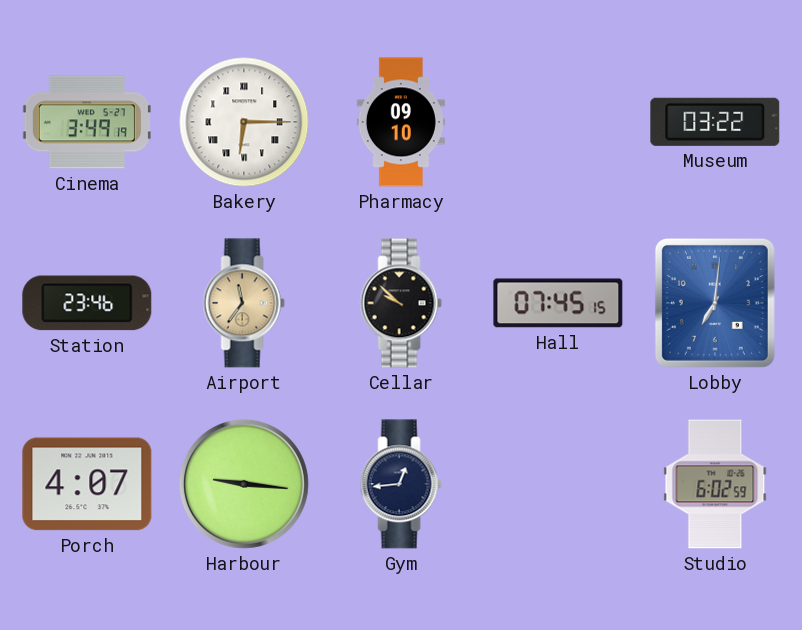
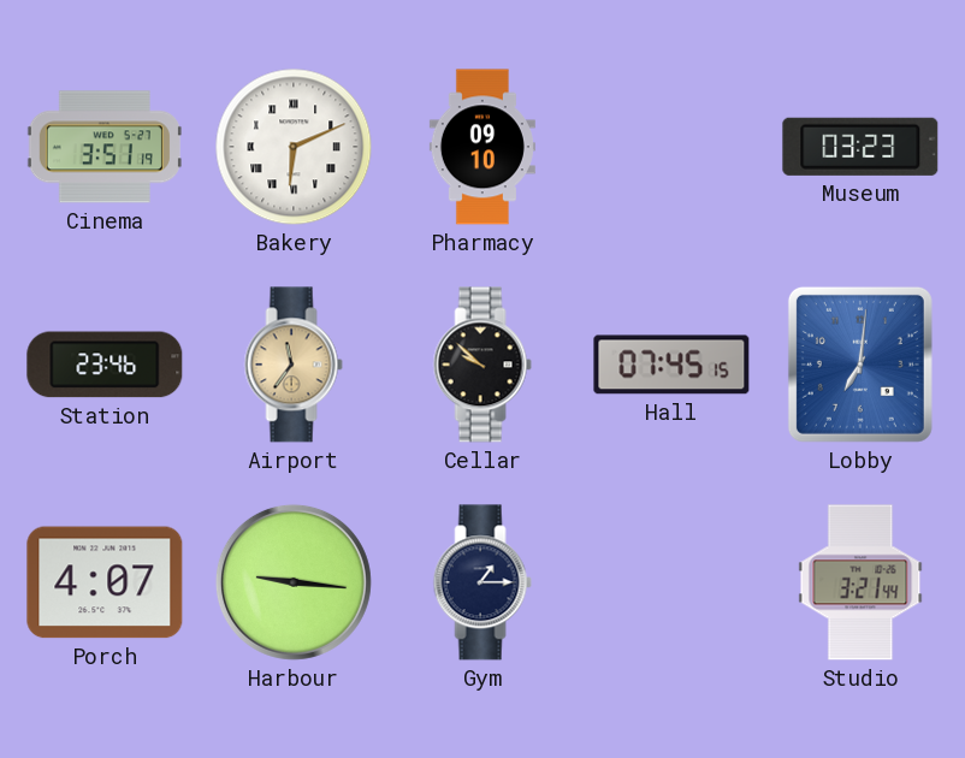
Cinema: 3:49 -> 3:51
Bakery: 6:15 -> 6:11
Museum: 03:22 -> 03:23
Gym: 12:44 -> 1:15
Studio: 6:02 -> 3:21
